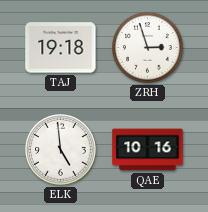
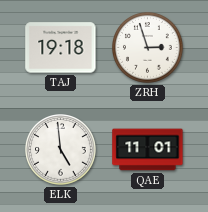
QAE: 10:16 -> 11:01
